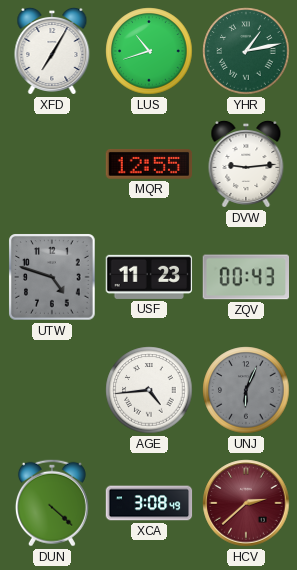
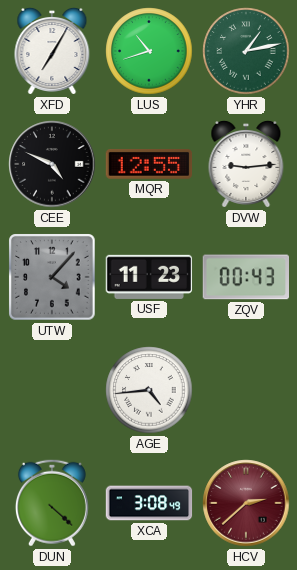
CEE: none -> 4:49
UTW: 4:48 -> 4:07
UNJ: 6:04 -> none
